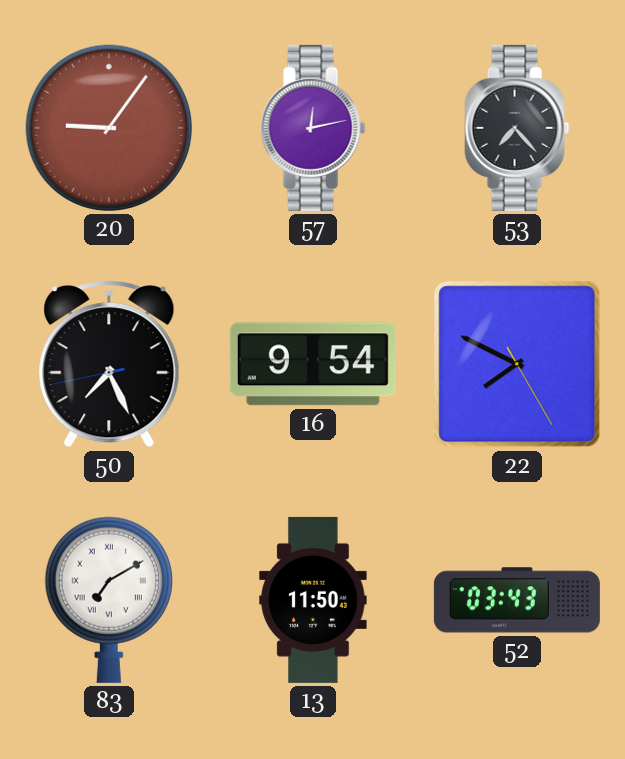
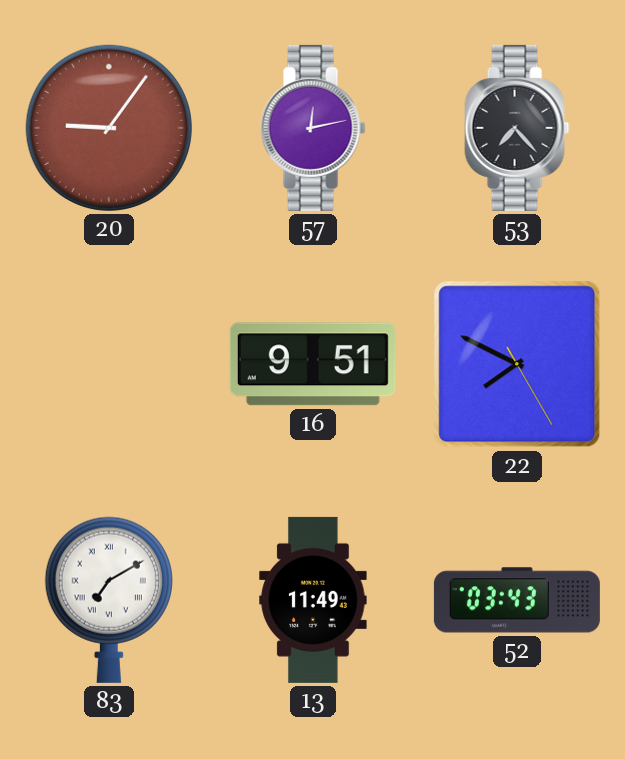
50: 7:25 -> none
16: 9:54 -> 9:51
13: 11:50 -> 11:49
